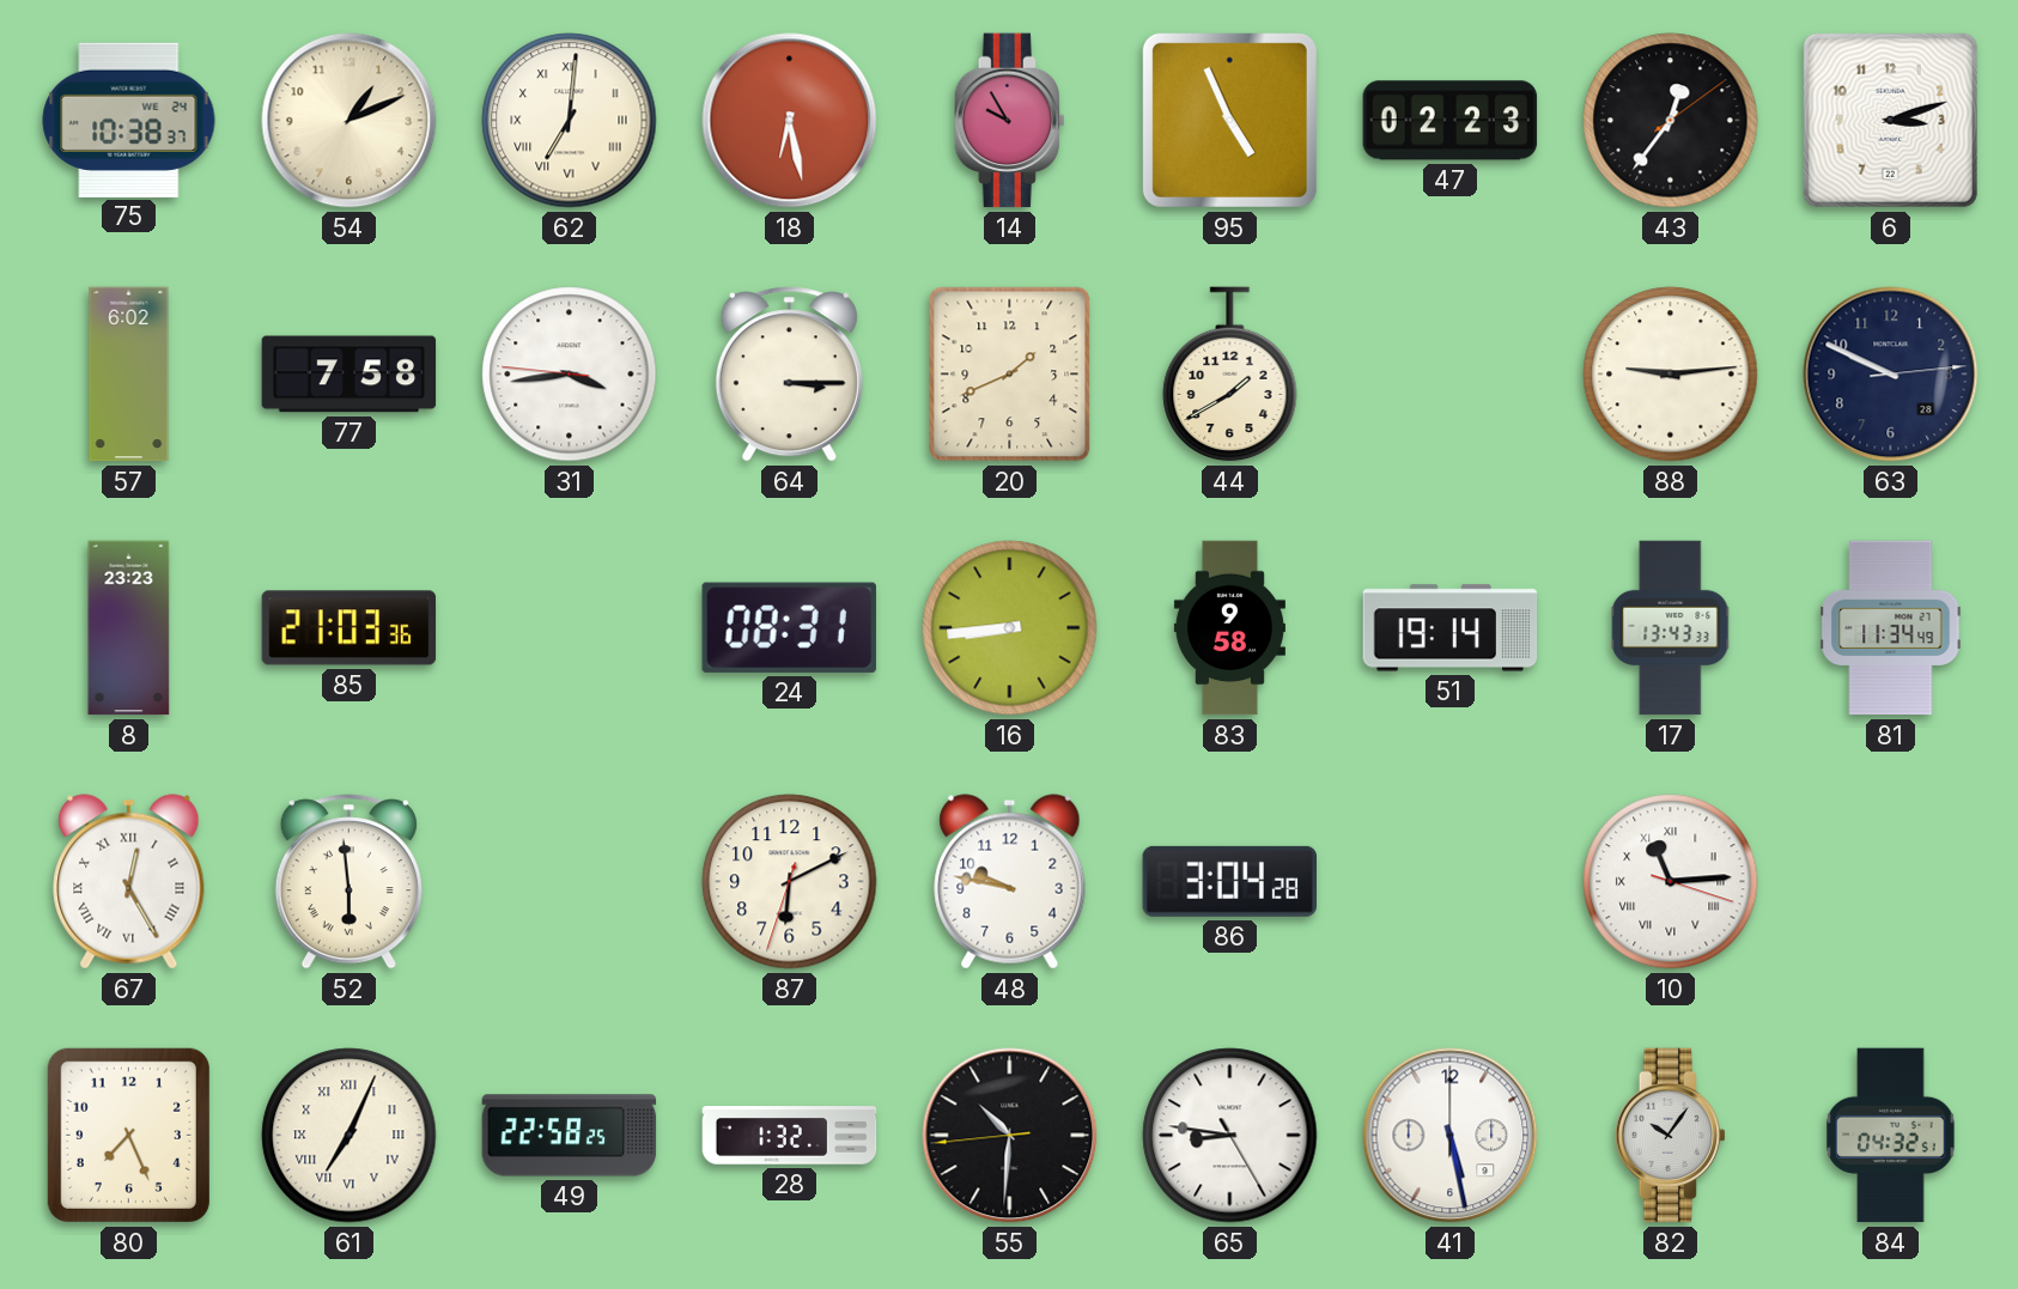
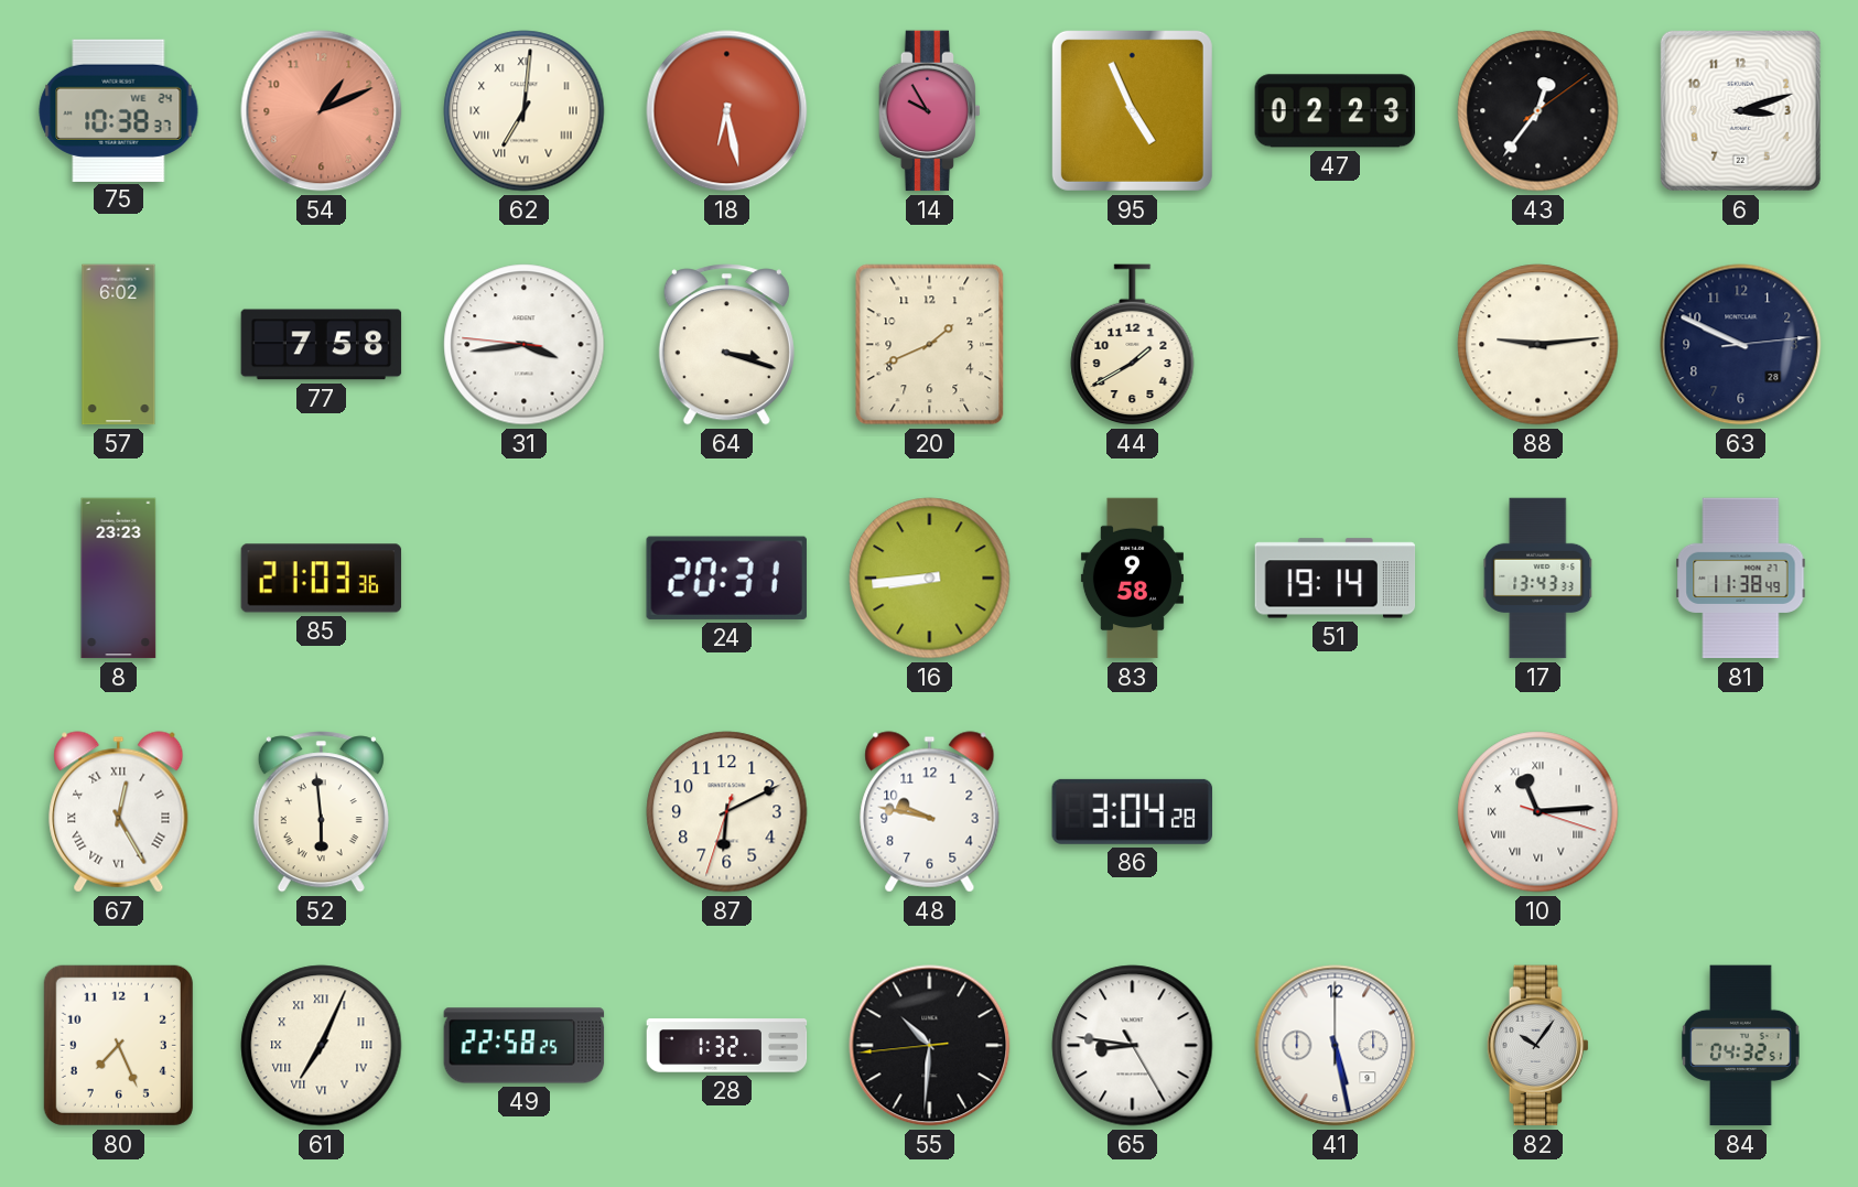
54 dial: cream -> salmon
64: 3:15 -> 3:18
24: 08:31 -> 20:31
81: 11:34 -> 11:38
